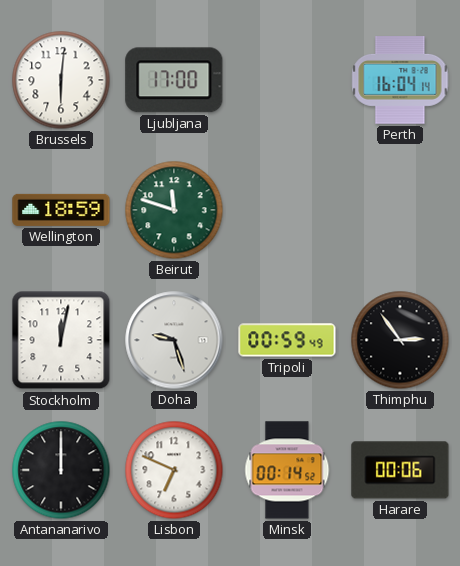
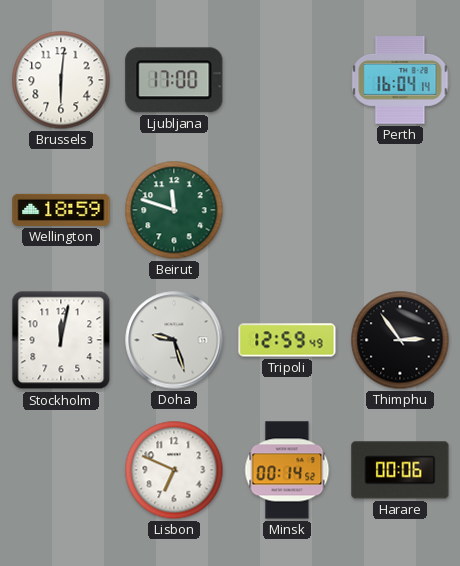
Tripoli: 00:59 -> 12:59
Antananarivo: 12:00 -> none
